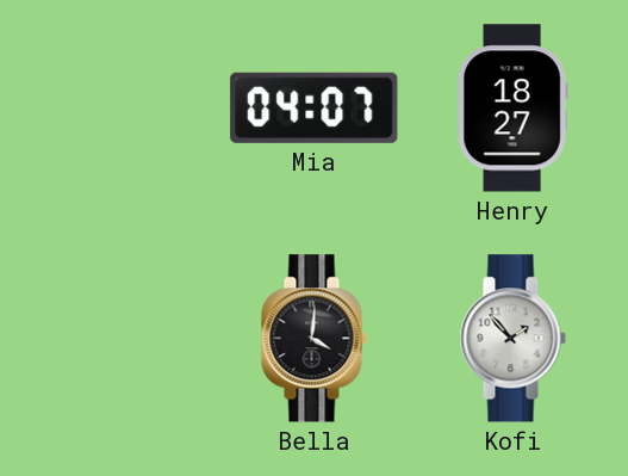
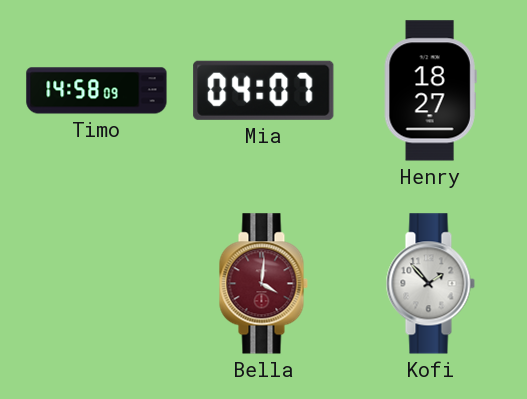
Timo: none -> 14:58
Bella dial: black -> burgundy
